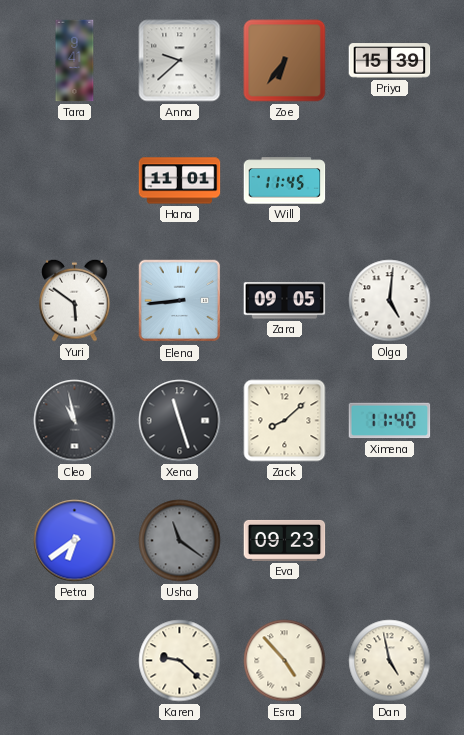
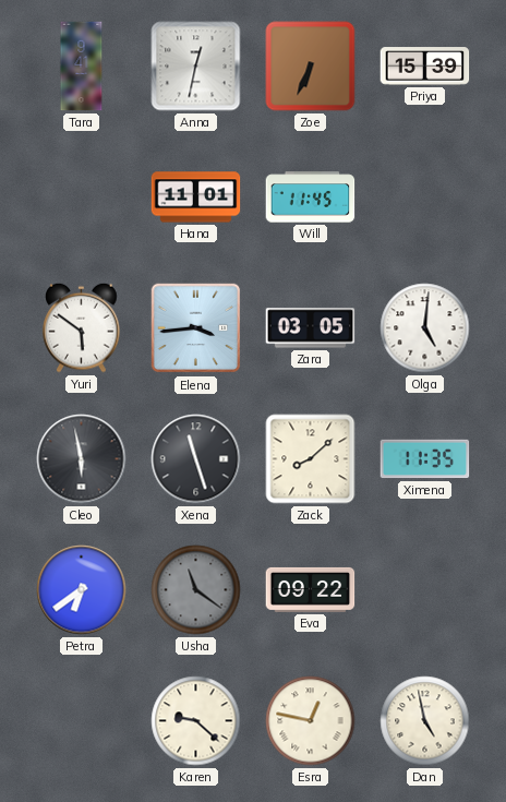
Anna: 9:38 -> 12:32
Zoe: 6:36 -> 6:34
Elena: 8:44 -> 3:44
Zara: 09:05 -> 03:05
Cleo: 10:58 -> 5:58
Ximena: 11:40 -> 11:35
Eva: 09:23 -> 09:22
Esra: 4:53 -> 12:47
